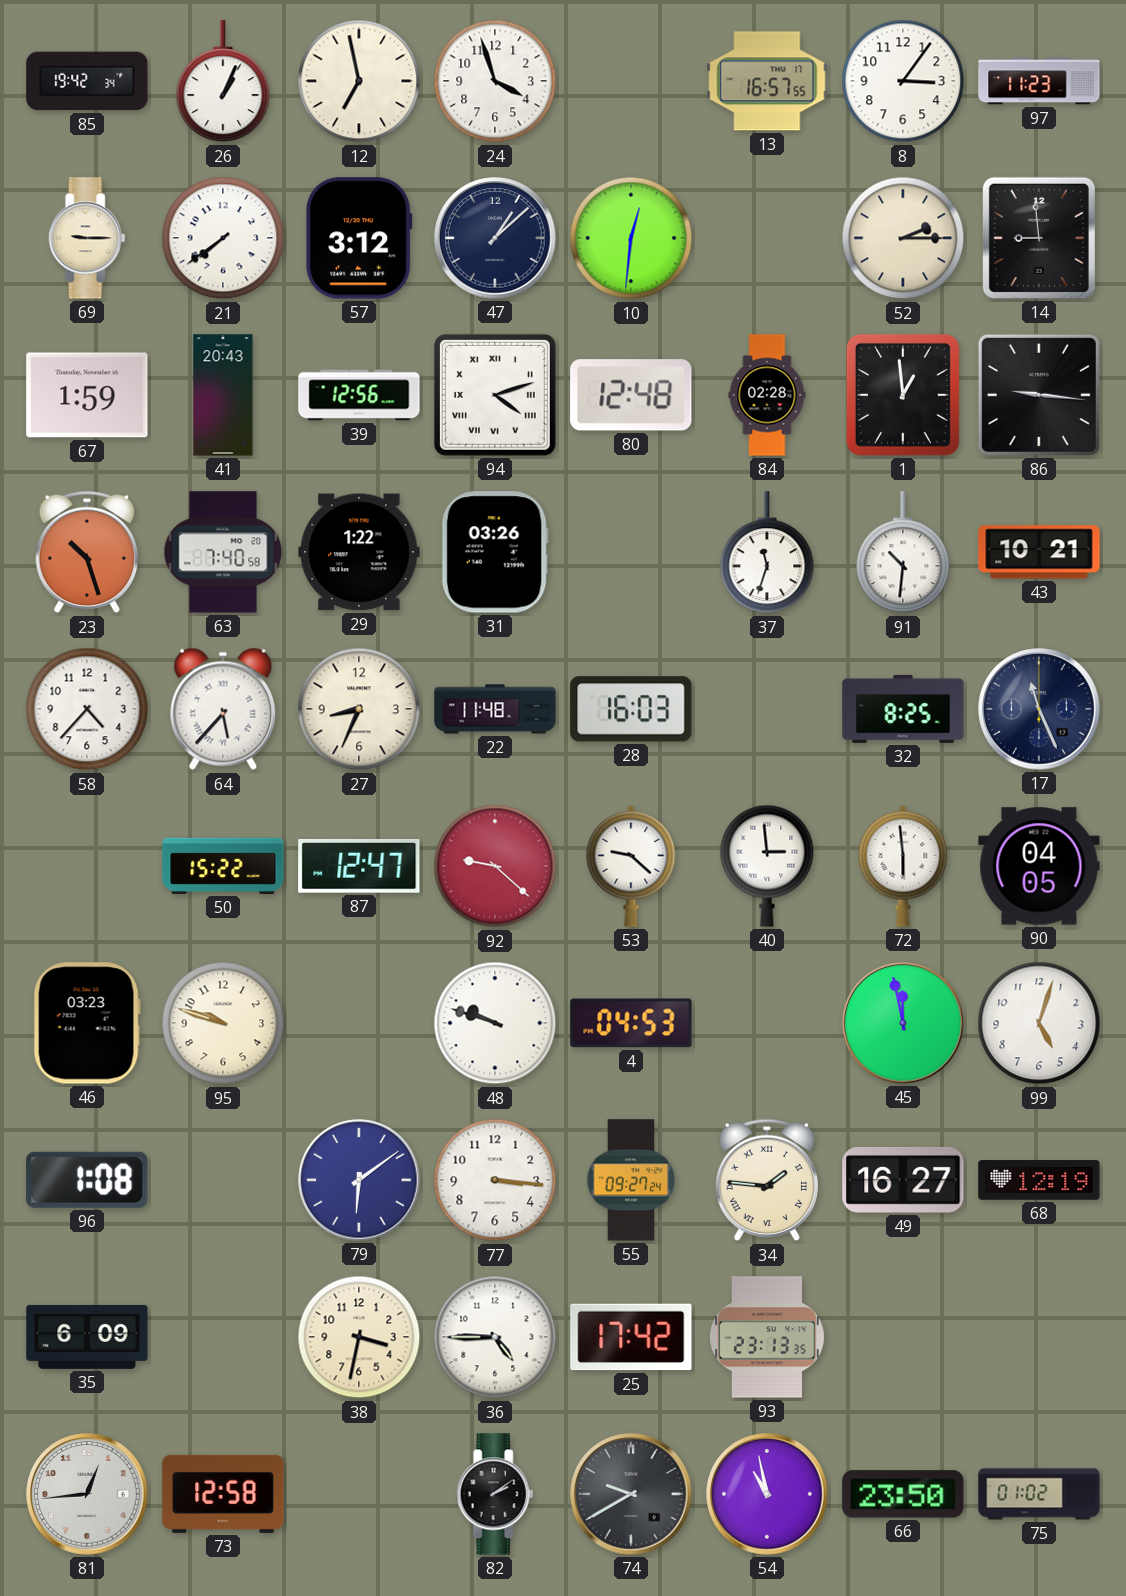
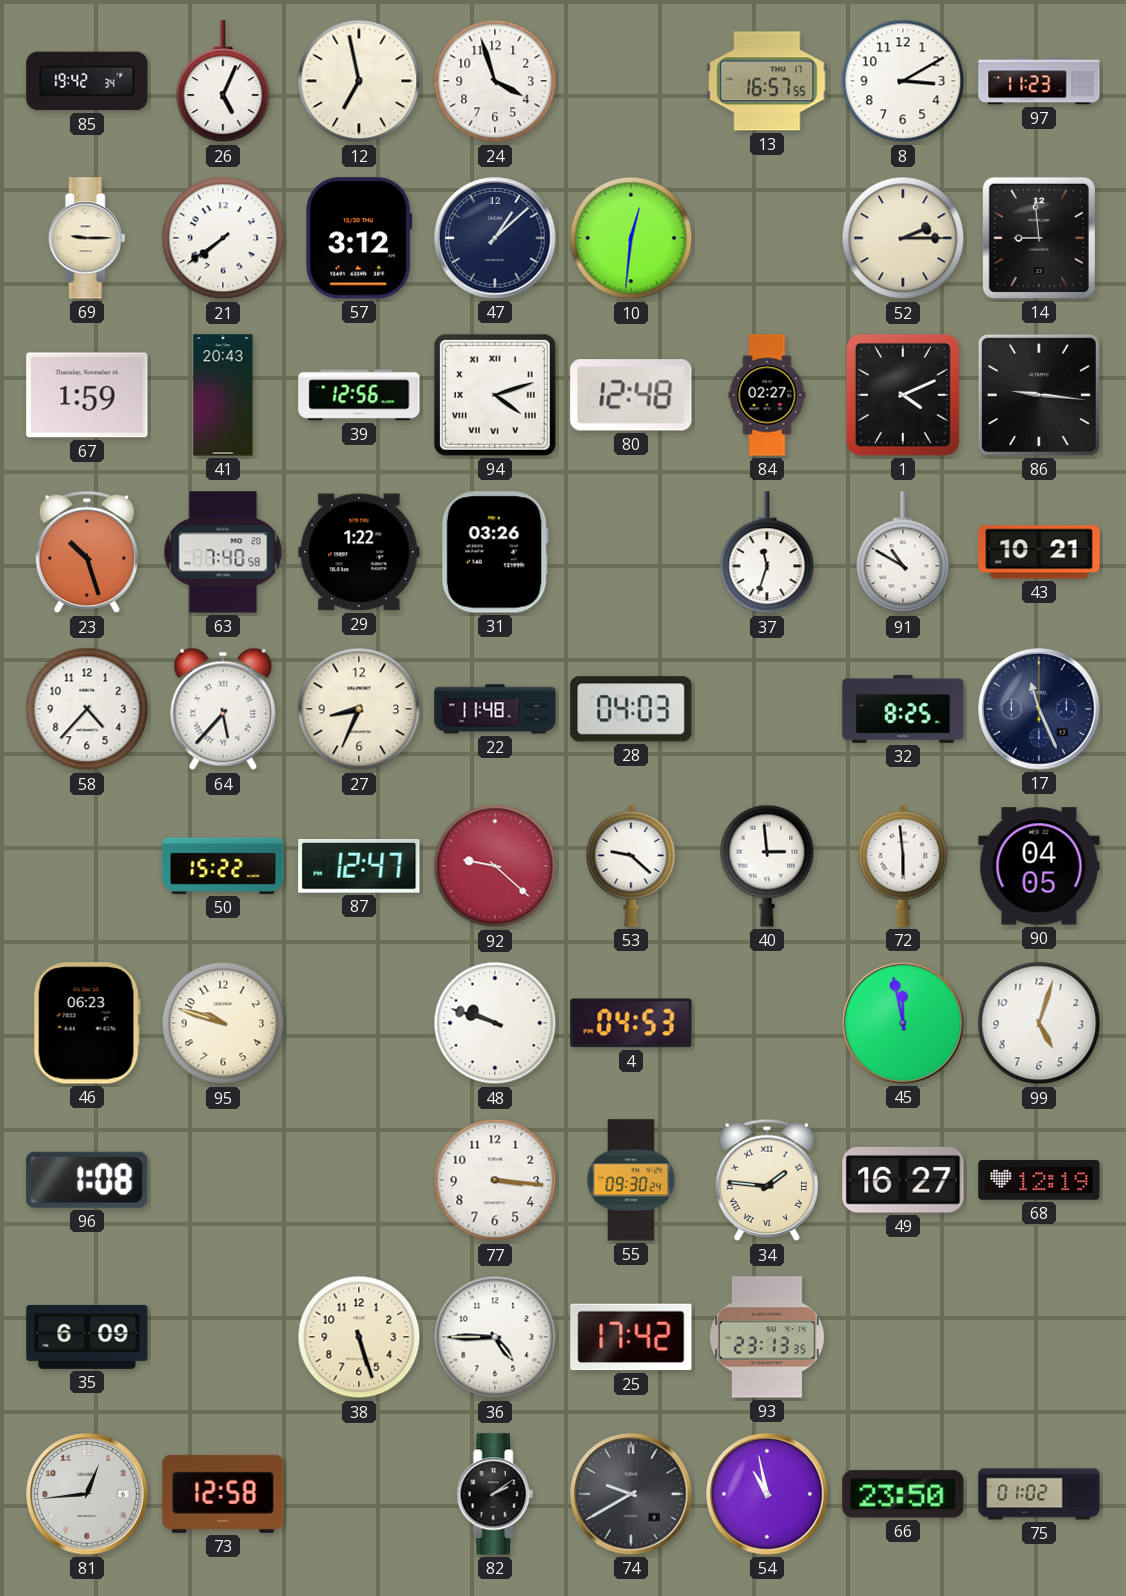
26: 1:04 -> 5:04
8: 3:06 -> 3:10
84: 02:28 -> 02:27
1: 12:59 -> 4:11
91: 10:31 -> 10:50
28: 16:03 -> 04:03
46: 03:23 -> 06:23
79: 6:09 -> none
55: 09:27 -> 09:30
38: 3:32 -> 5:27
